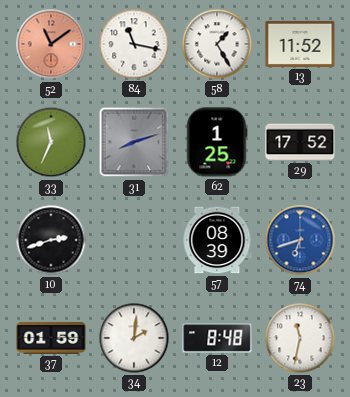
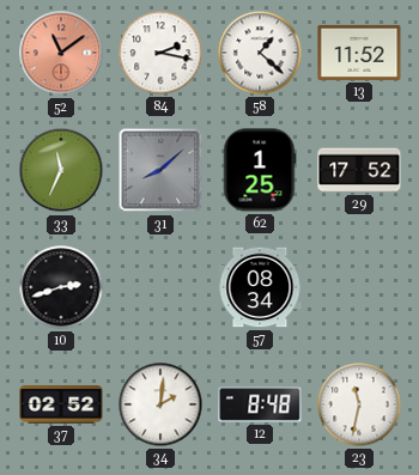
84: 11:17 -> 2:17
58: 1:25 -> 1:22
31: 8:12 -> 8:08
57: 08:39 -> 08:34
74: 6:42 -> none
37: 01:59 -> 02:52
